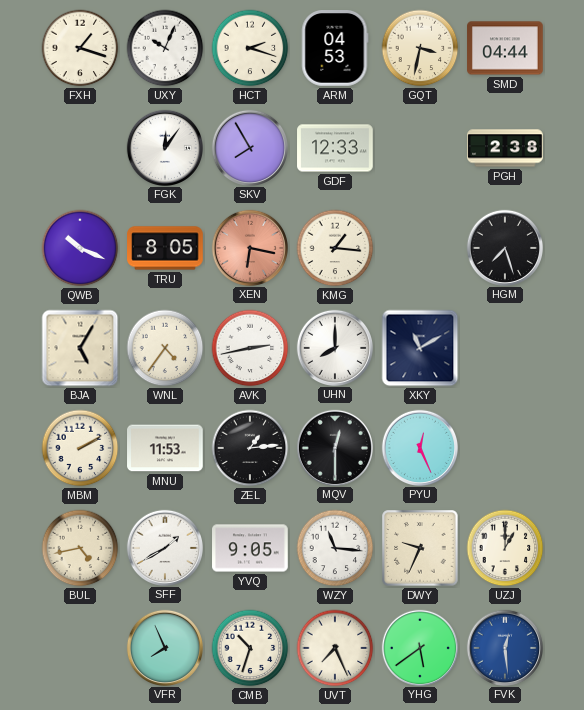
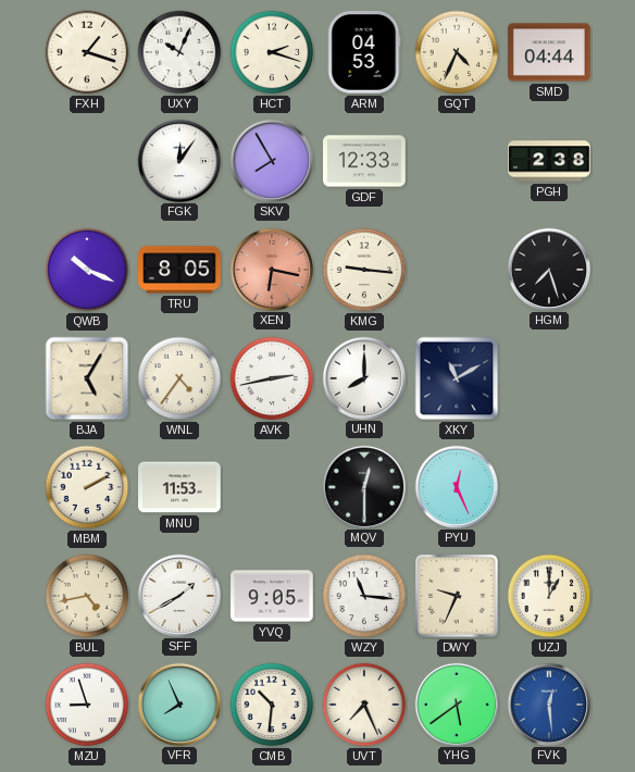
GQT: 3:32 -> 4:34
KMG: 1:16 -> 9:16
ZEL: 1:14 -> none
MZU: none -> 8:57
CMB: 10:33 -> 10:31
